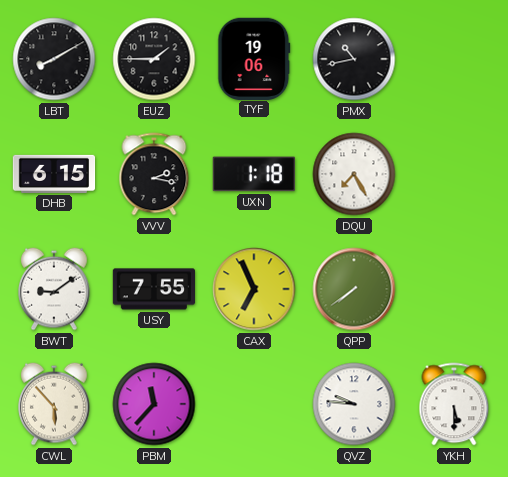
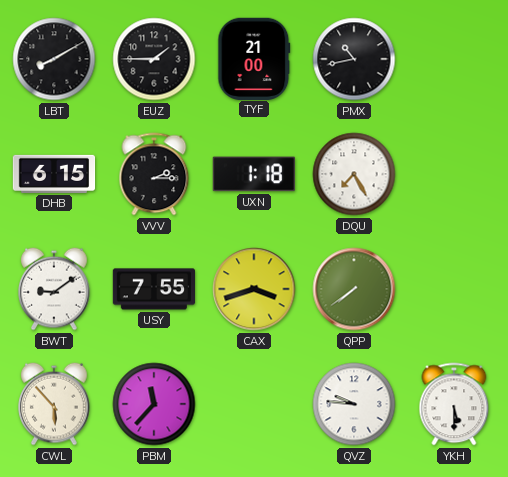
TYF: 19:06 -> 21:00
VVV: 2:17 -> 2:15
CAX: 6:56 -> 3:42
